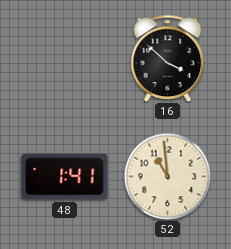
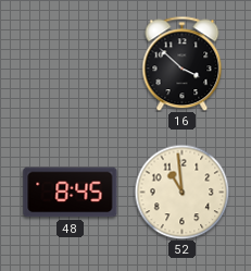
48: 1:41 -> 8:45
